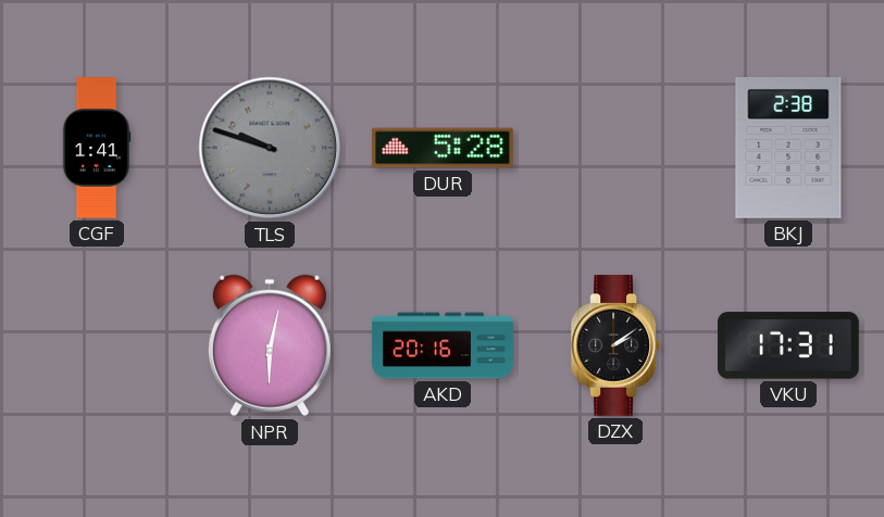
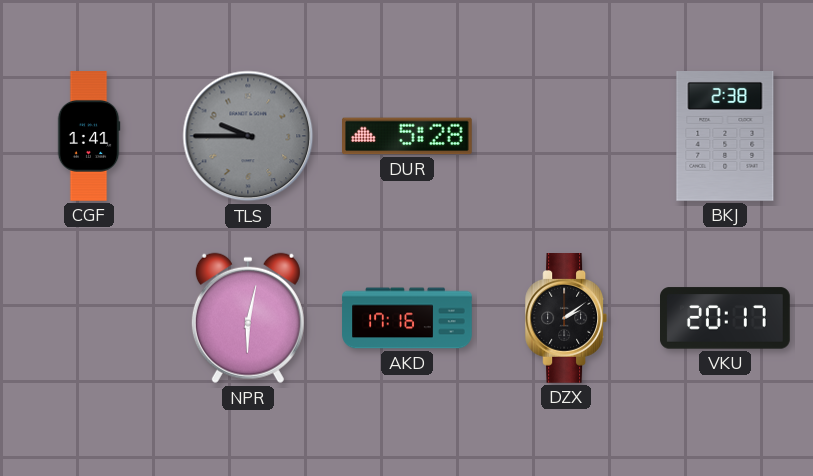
TLS: 9:48 -> 9:45
AKD: 20:16 -> 17:16
VKU: 17:31 -> 20:17
